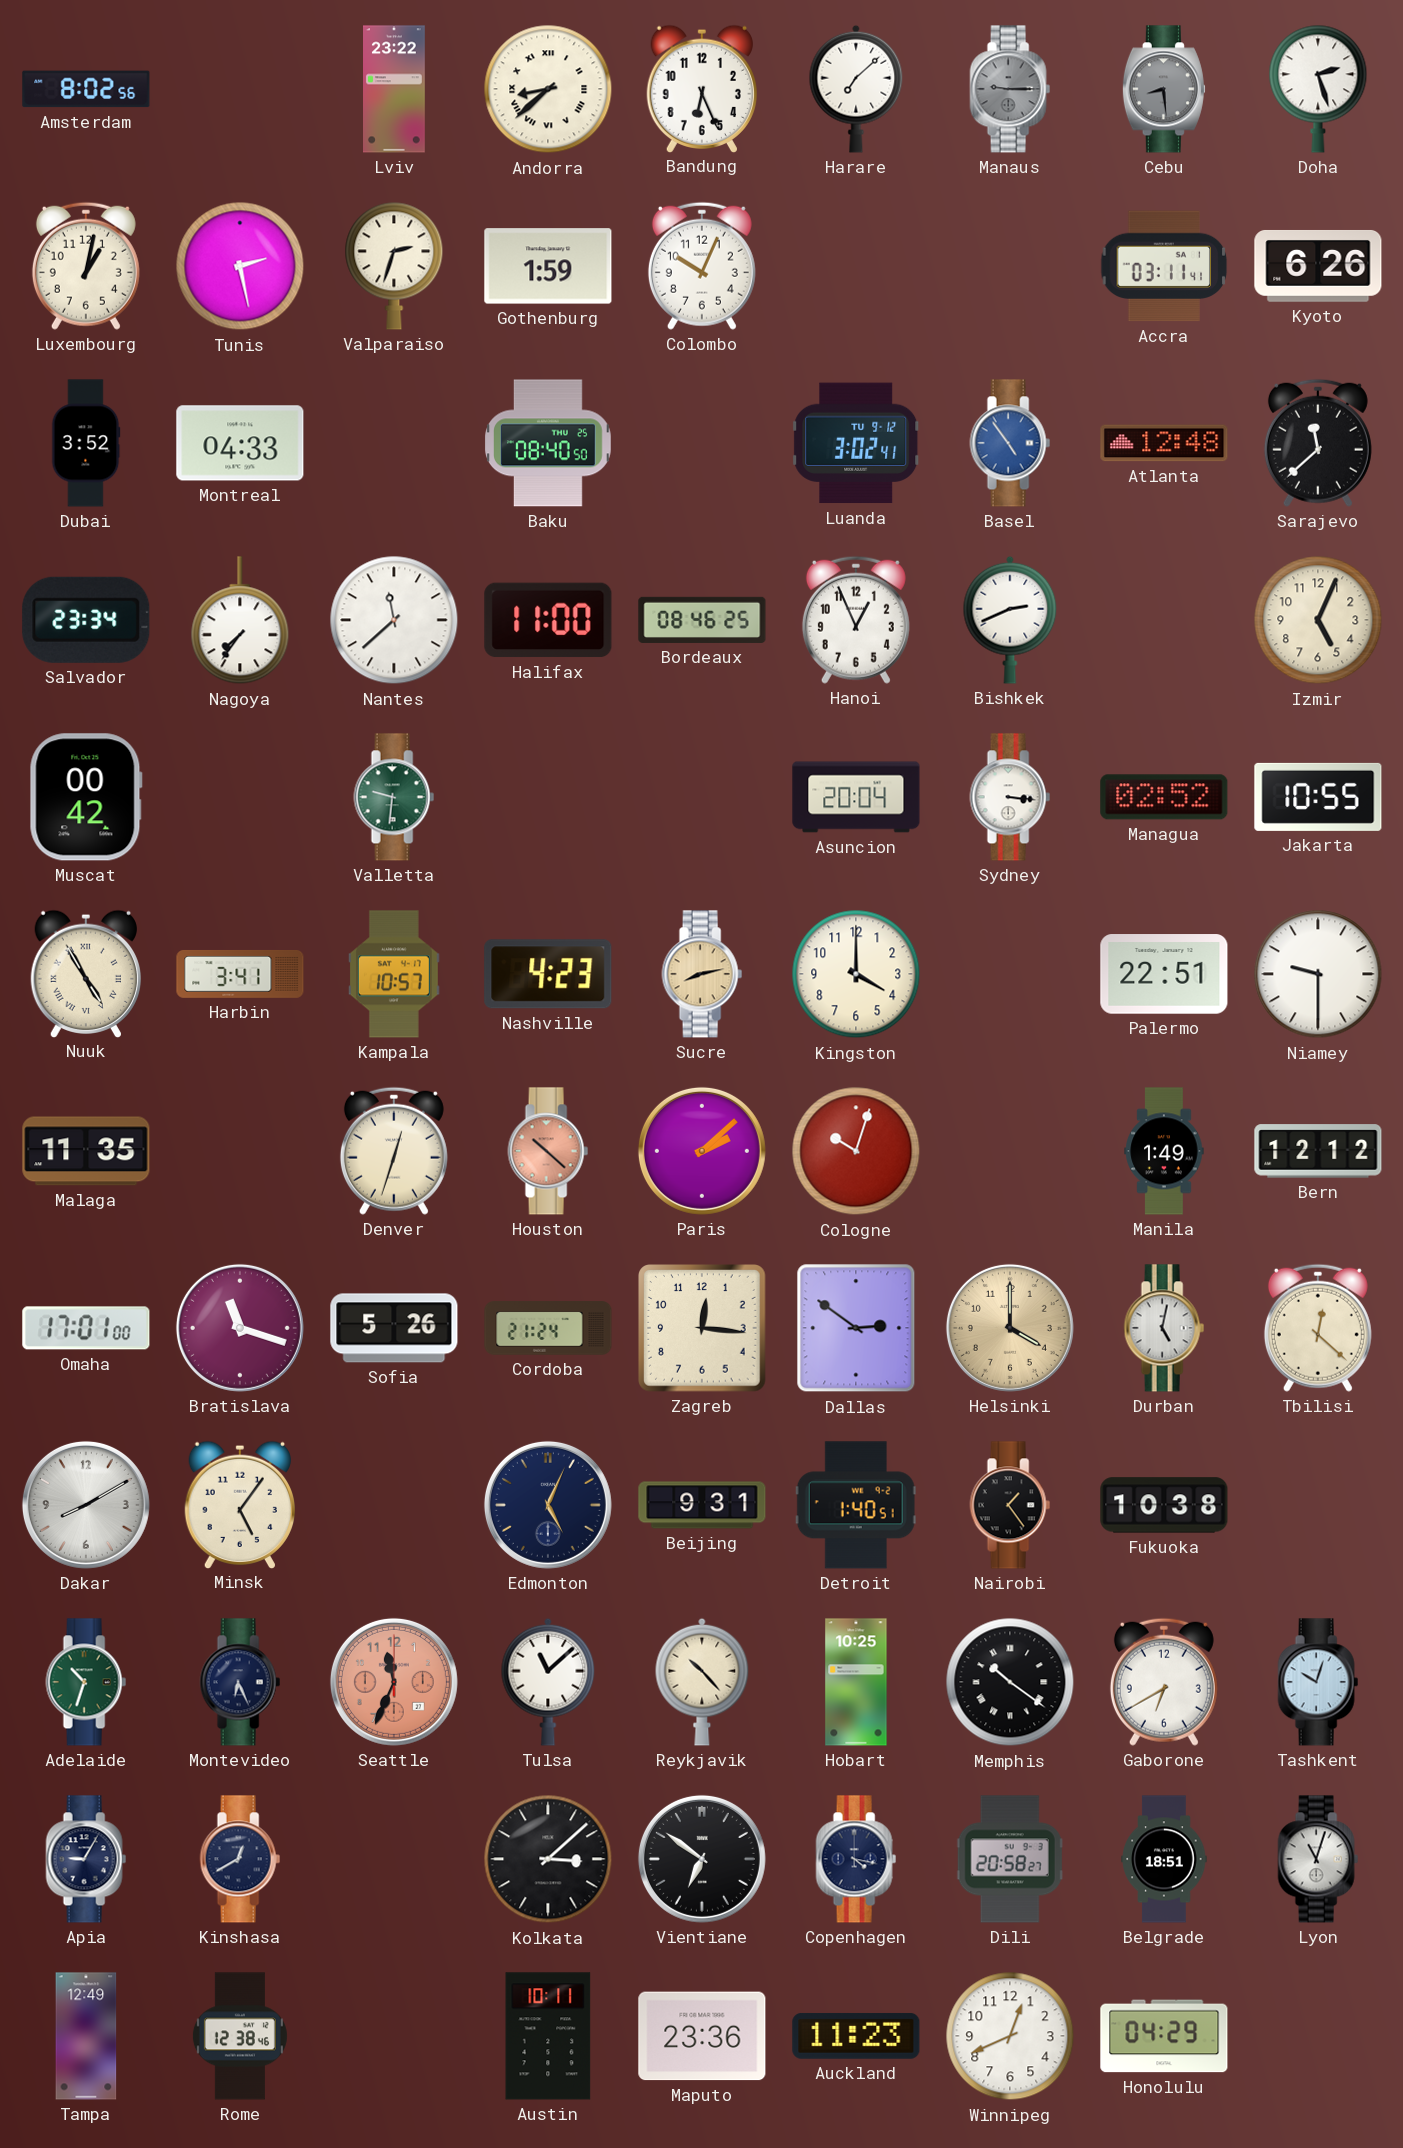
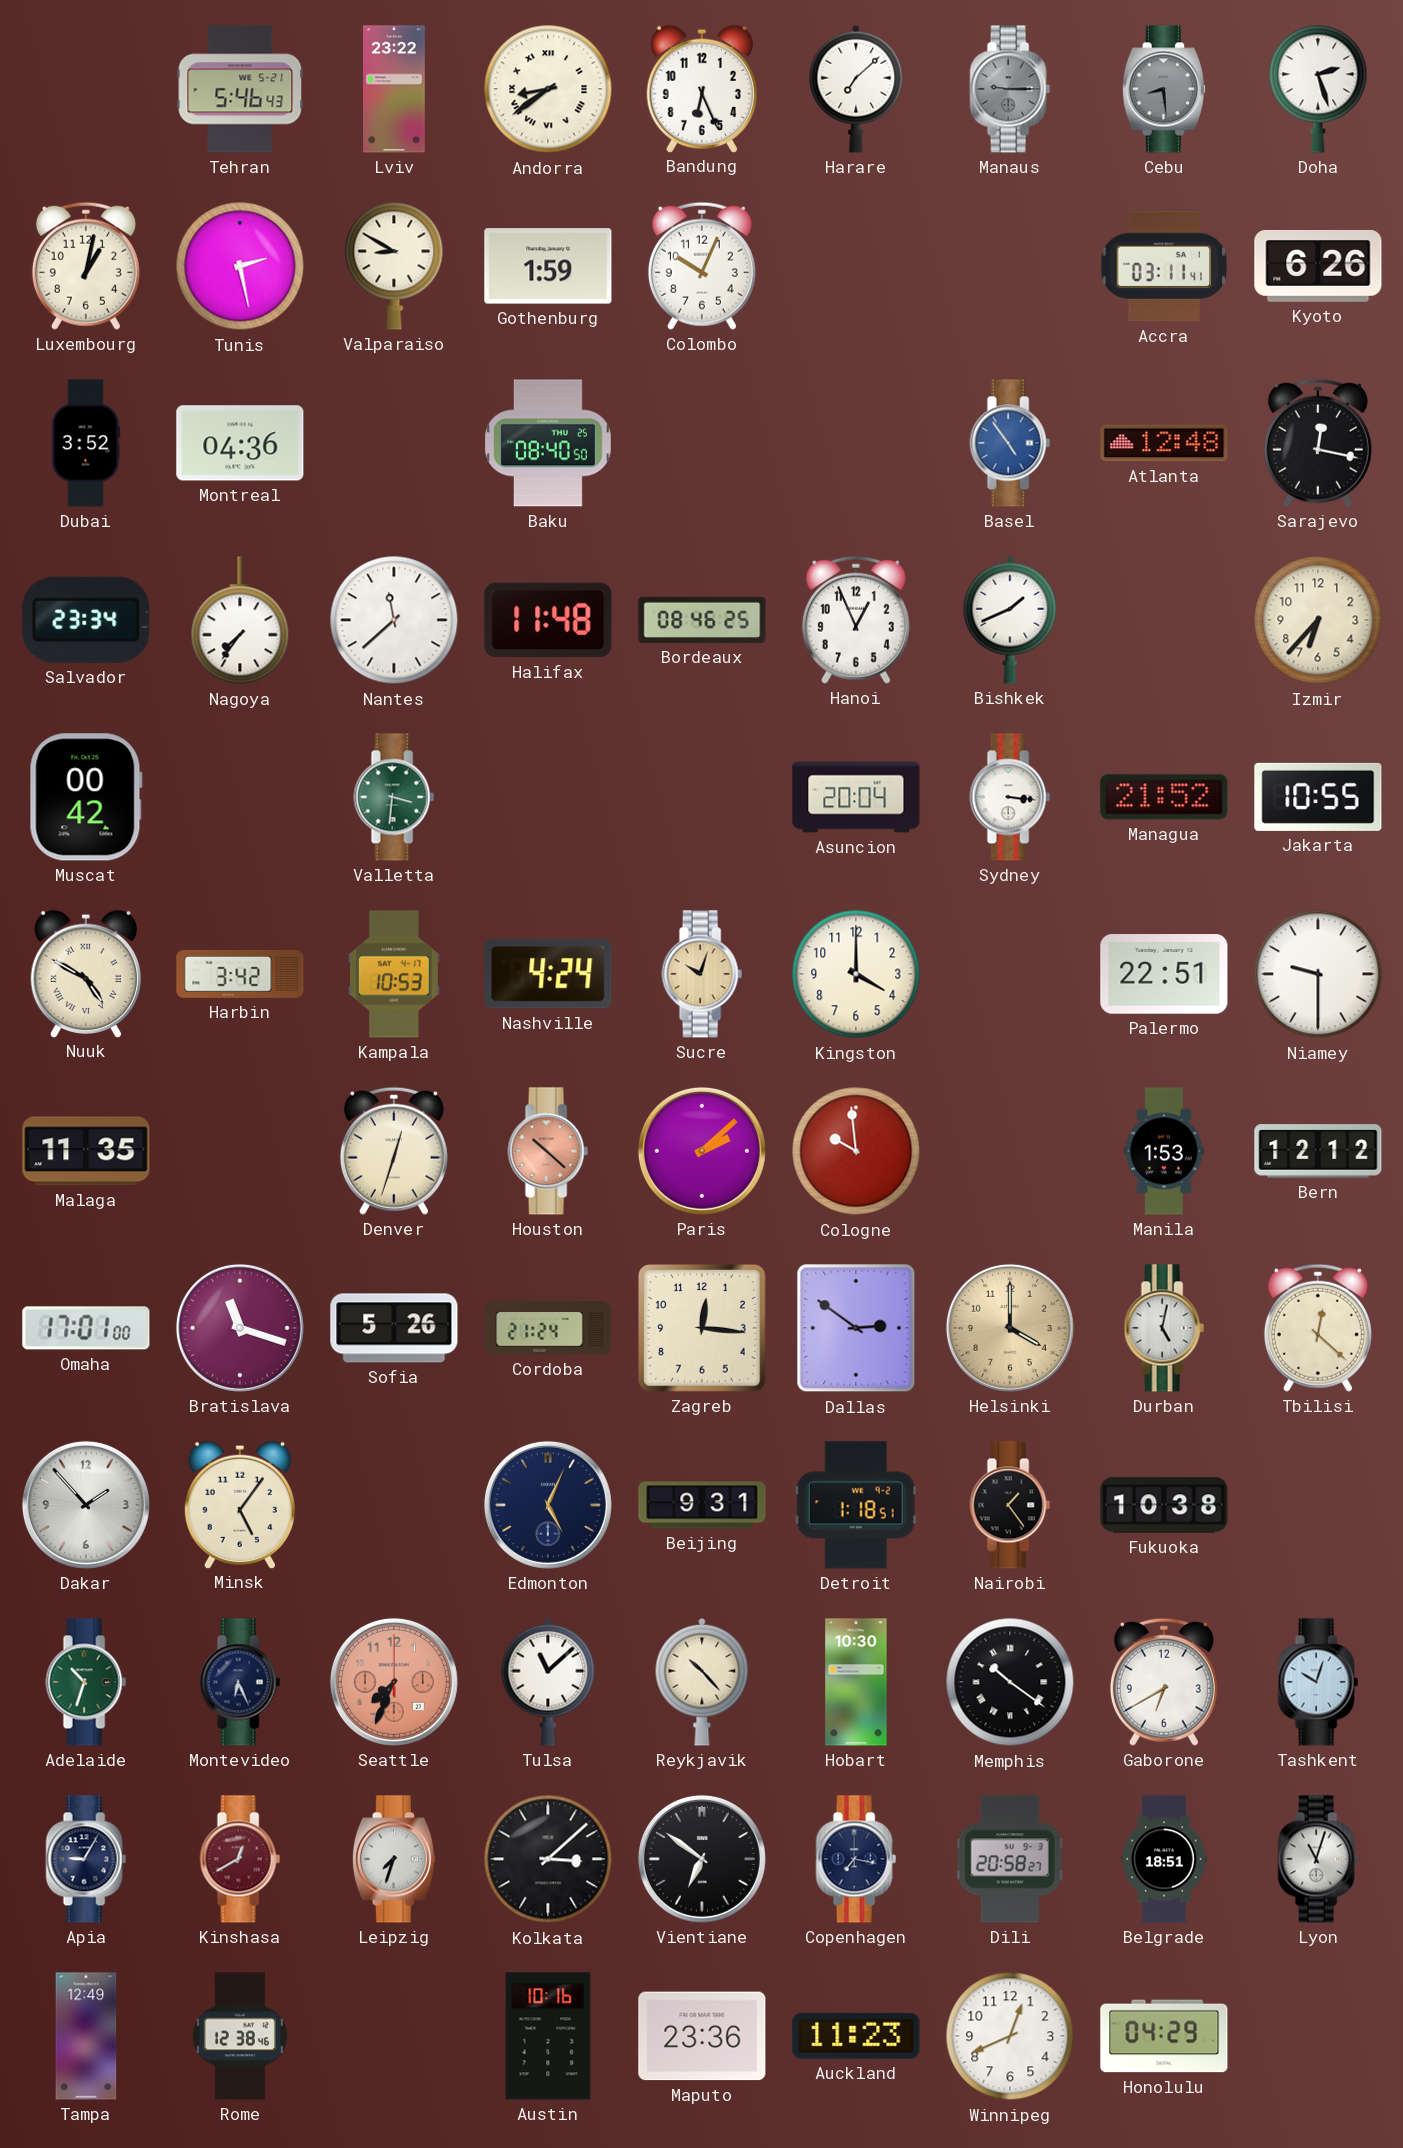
Amsterdam: 8:02 -> none
Tehran: none -> 5:46
Andorra: 8:38 -> 8:39
Valparaiso: 2:33 -> 8:50
Montreal: 04:33 -> 04:36
Luanda: 3:02 -> none
Sarajevo: 11:38 -> 12:17
Halifax: 11:00 -> 11:48
Bishkek: 2:41 -> 1:41
Izmir: 5:04 -> 6:37
Valletta: 9:31 -> 3:31
Managua: 02:52 -> 21:52
Nuuk: 4:55 -> 4:50
Harbin: 3:41 -> 3:42
Kampala: 10:57 -> 10:53
Nashville: 4:23 -> 4:24
Sucre: 8:13 -> 10:03
Cologne: 10:03 -> 9:59
Manila: 1:49 -> 1:53
Dakar: 8:10 -> 1:53
Detroit: 1:40 -> 1:18
Seattle: 11:34 -> 7:34
Hobart: 10:25 -> 10:30
Kinshasa dial: navy -> burgundy
Leipzig: none -> 7:33
Copenhagen: 4:17 -> 7:17
Austin: 10:11 -> 10:16
